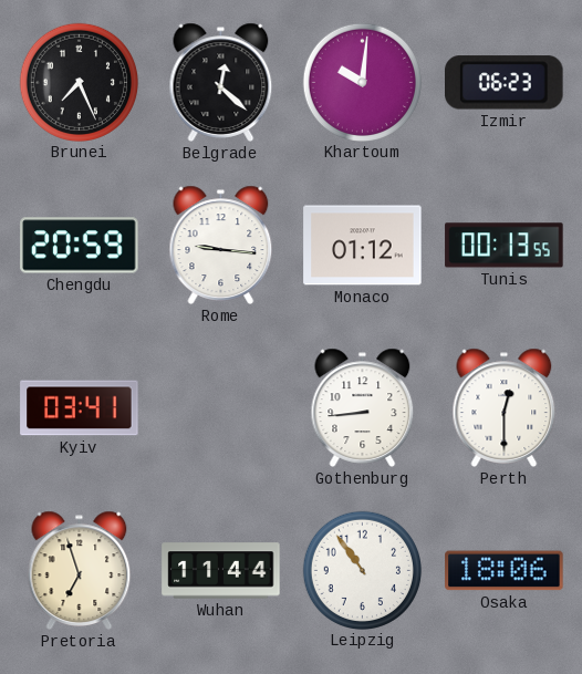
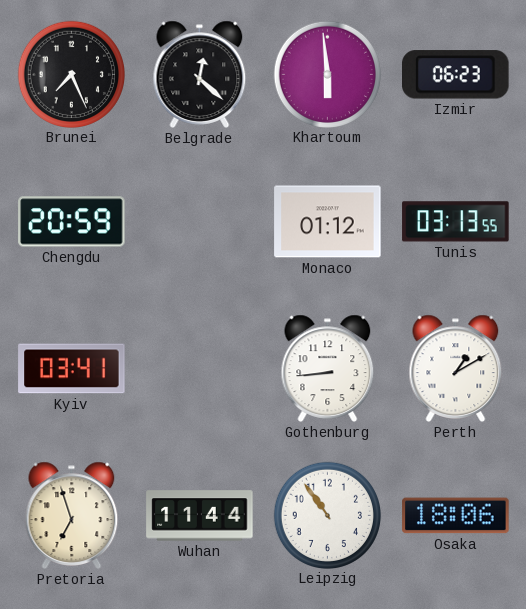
Khartoum: 10:01 -> 5:59
Rome: 9:16 -> none
Tunis: 00:13 -> 03:13
Perth: 12:30 -> 1:10
